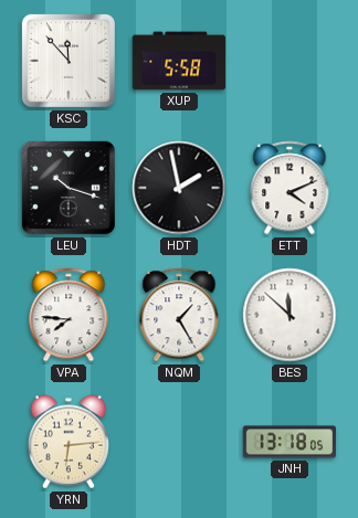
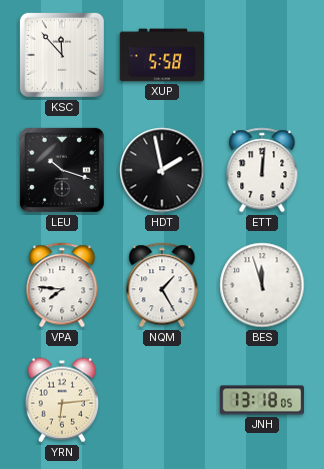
ETT: 4:11 -> 12:01
BES: 11:52 -> 11:57
